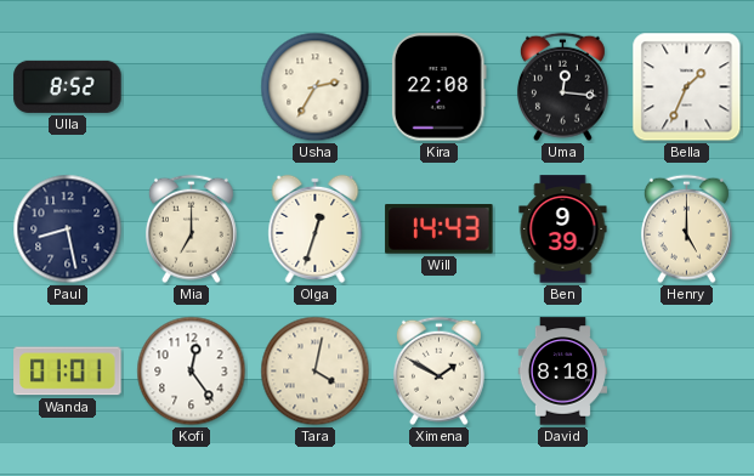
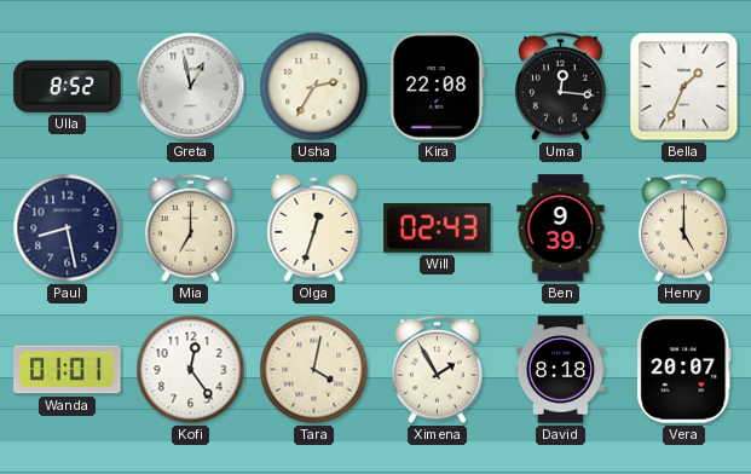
Greta: none -> 12:58
Will: 14:43 -> 02:43
Ximena: 1:50 -> 1:55
Vera: none -> 20:07
